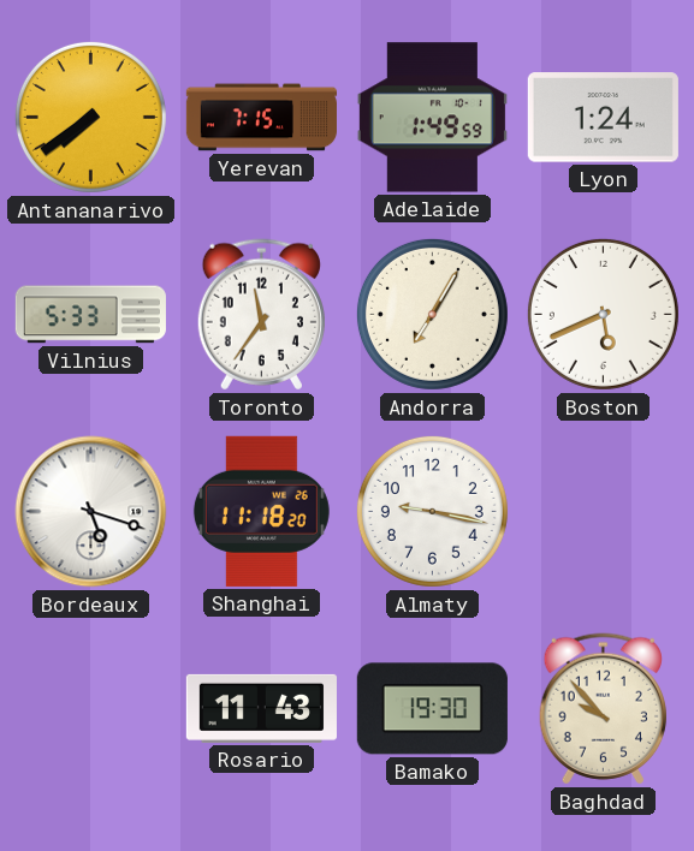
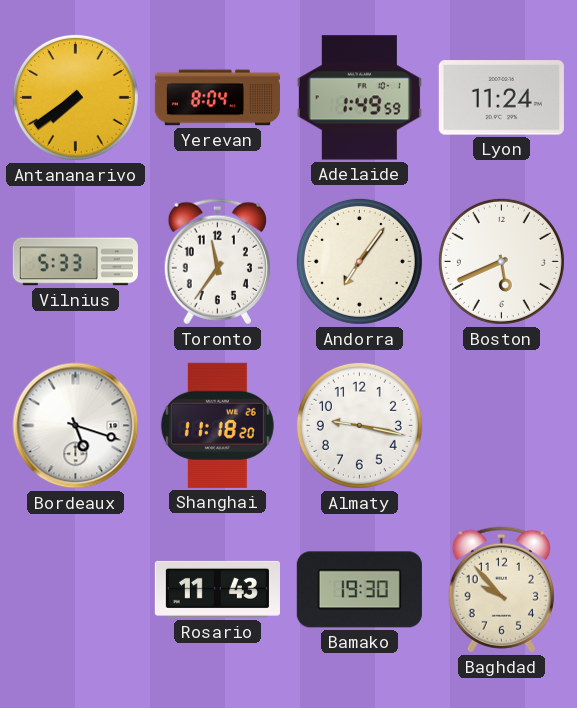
Yerevan: 7:15 -> 8:04
Lyon: 1:24 -> 11:24
Andorra: 7:05 -> 7:06
